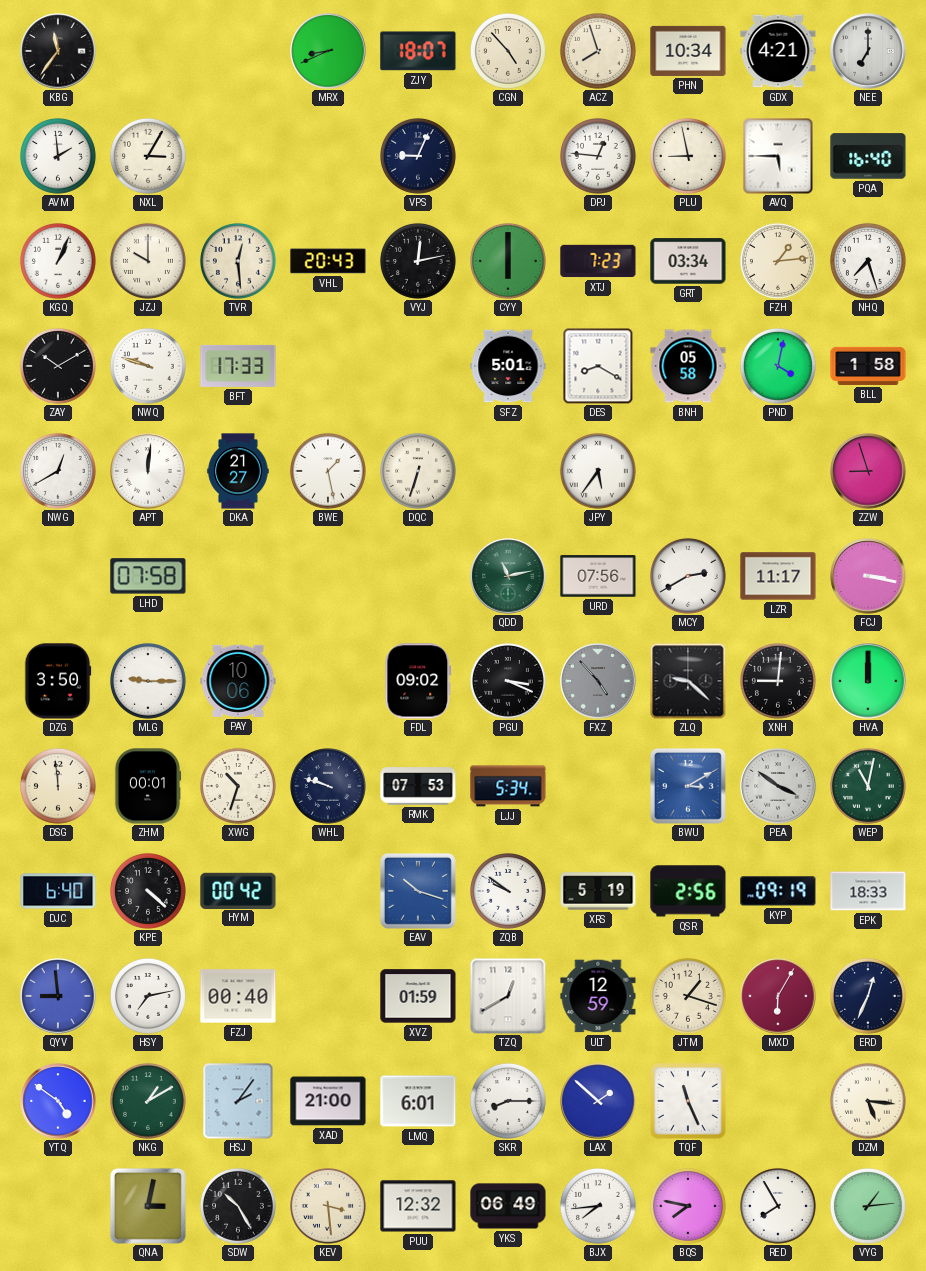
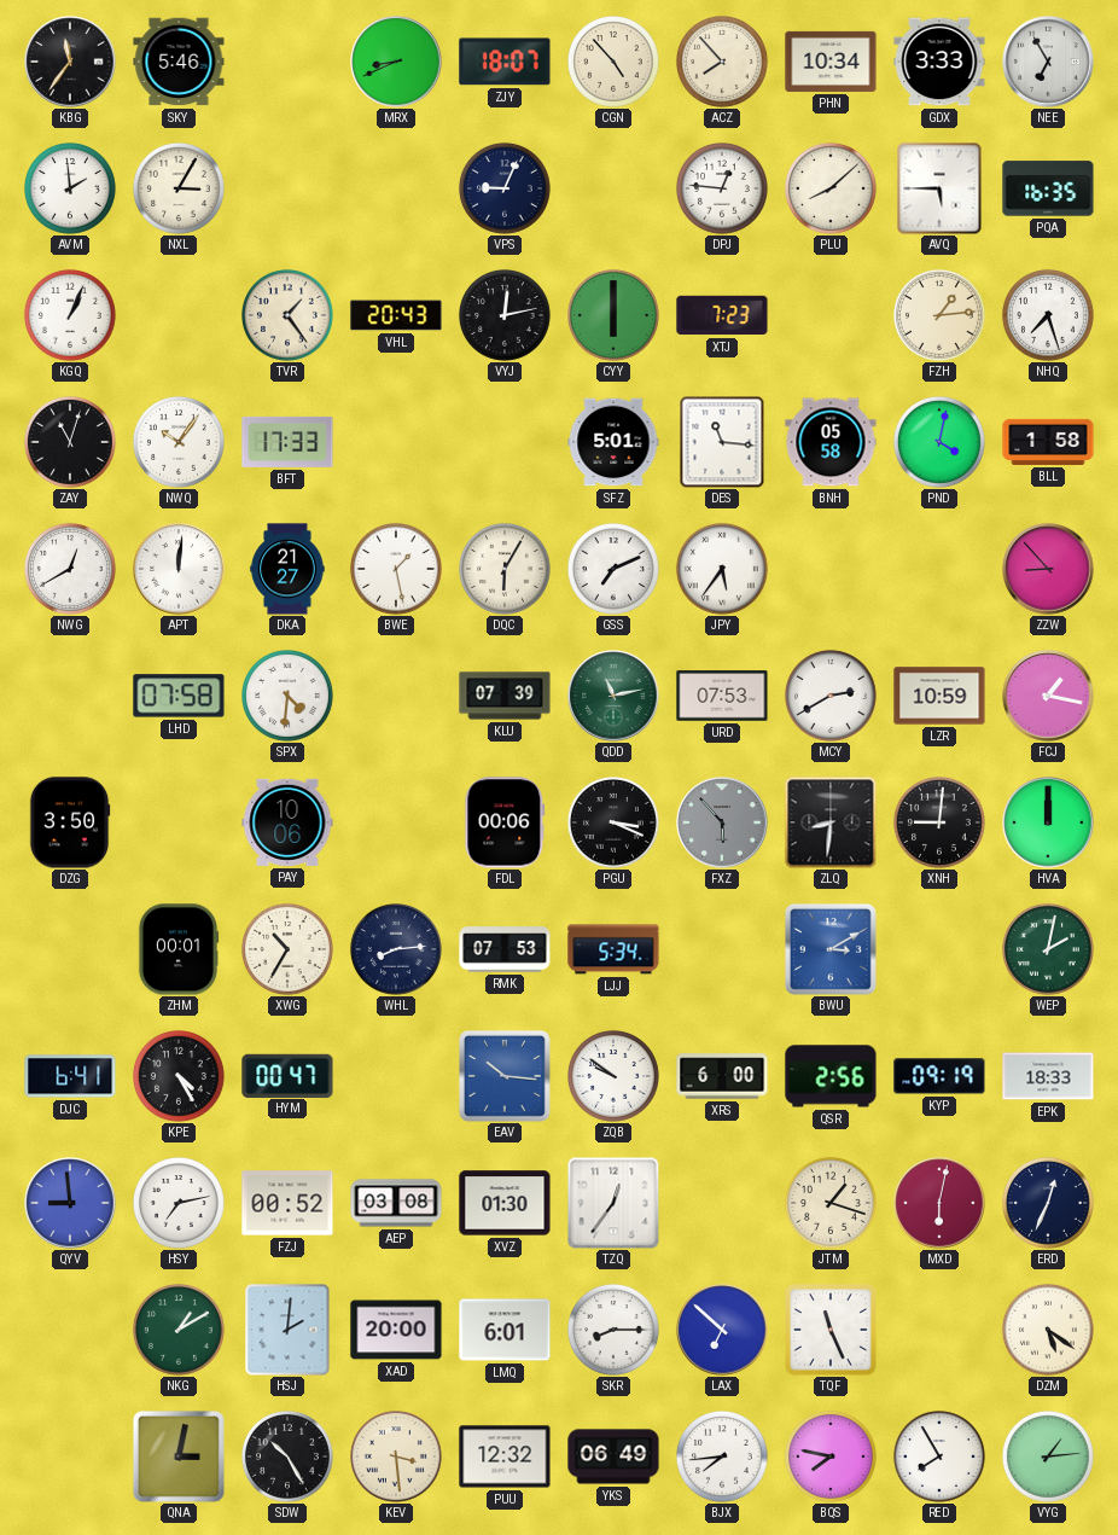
SKY: none -> 5:46
ACZ: 7:57 -> 7:53
GDX: 4:21 -> 3:33
NEE: 7:00 -> 6:55
PLU: 8:58 -> 8:08
PQA: 16:40 -> 16:35
JZJ: 10:00 -> none
TVR: 12:29 -> 1:24
GRT: 03:34 -> none
ZAY: 10:10 -> 11:03
NWQ: 9:48 -> 10:06
DES: 8:20 -> 11:16
DQC: 6:33 -> 6:05
GSS: none -> 7:11
ZZW: 8:57 -> 8:53
SPX: none -> 4:31
KLU: none -> 07:39
URD: 07:56 -> 07:53
LZR: 11:17 -> 10:59
FCJ: 3:17 -> 1:17
MLG: 9:15 -> none
FDL: 09:02 -> 00:06
FXZ: 4:53 -> 5:53
ZLQ: 9:22 -> 8:31
DSG: 11:59 -> none
XWG: 10:33 -> 10:35
WHL: 9:48 -> 8:14
PEA: 3:51 -> none
WEP: 11:02 -> 2:02
DJC: 6:40 -> 6:41
KPE: 4:22 -> 4:25
HYM: 00:42 -> 00:47
EAV: 10:18 -> 10:16
XRS: 5:19 -> 6:00
FZJ: 00:40 -> 00:52
AEP: none -> 03:08
XVZ: 01:59 -> 01:30
TZQ: 12:40 -> 12:36
ULT: 12:59 -> none
MXD: 6:05 -> 6:02
YTQ: 4:51 -> none
HSJ: 2:06 -> 2:01
XAD: 21:00 -> 20:00
LAX: 1:52 -> 6:52
DZM: 5:16 -> 5:21
